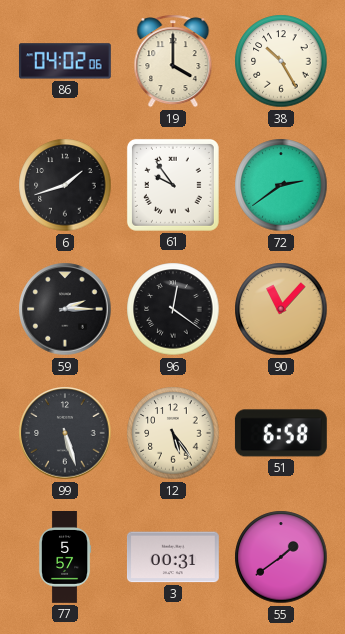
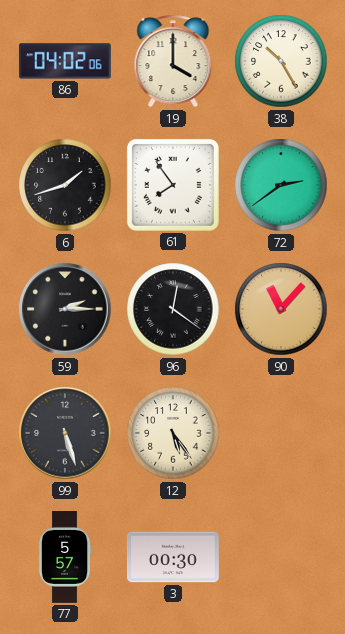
61: 9:54 -> 7:54
51: 6:58 -> none
3: 00:31 -> 00:30
55: 1:39 -> none
